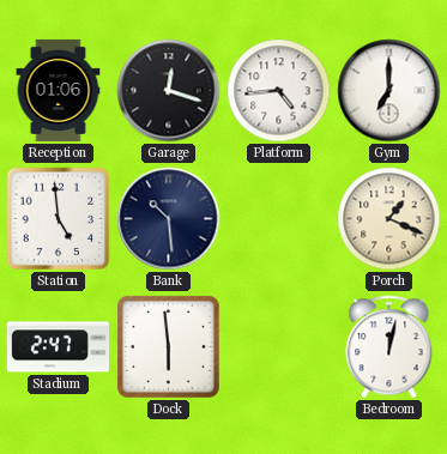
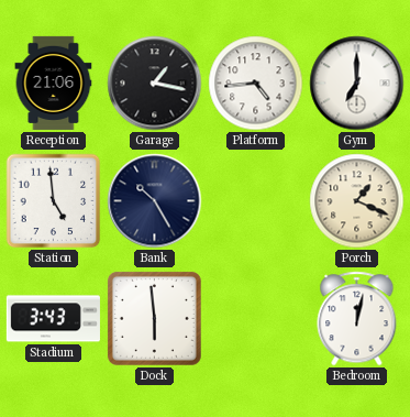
Reception: 01:06 -> 21:06
Garage: 12:18 -> 1:17
Bank: 10:29 -> 10:25
Stadium: 2:47 -> 3:43
